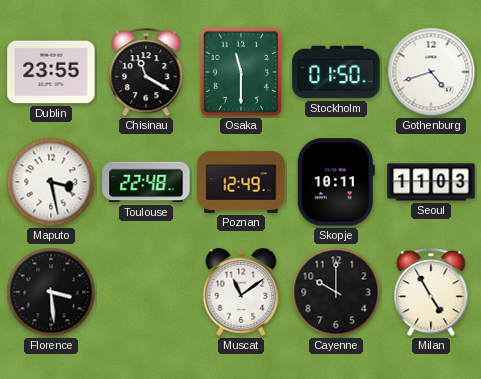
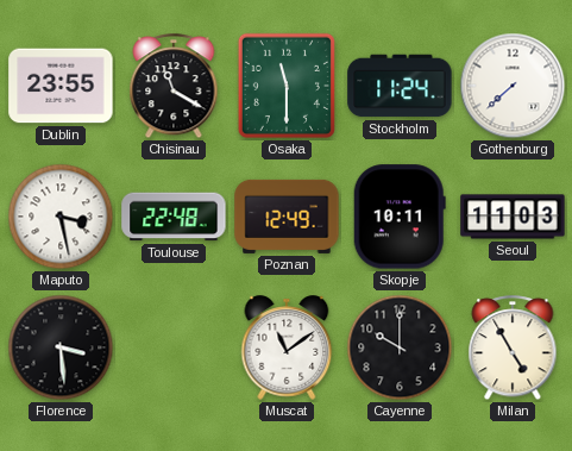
Stockholm: 01:50 -> 11:24
Gothenburg: 4:42 -> 7:38
